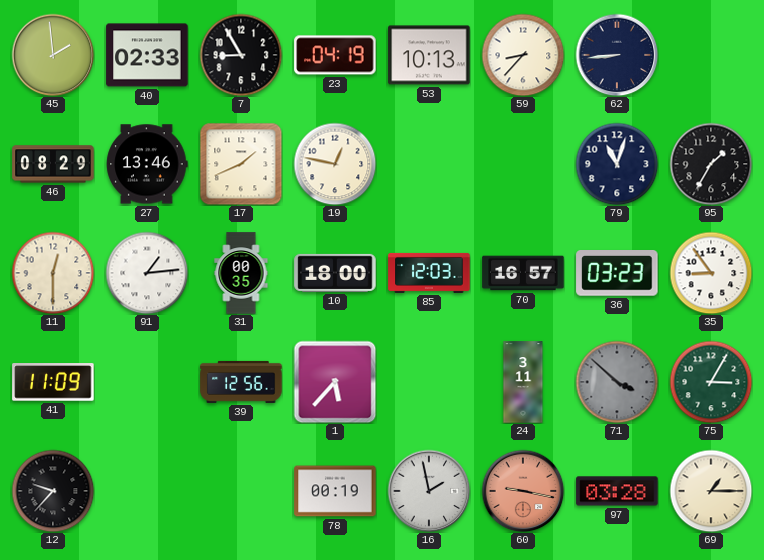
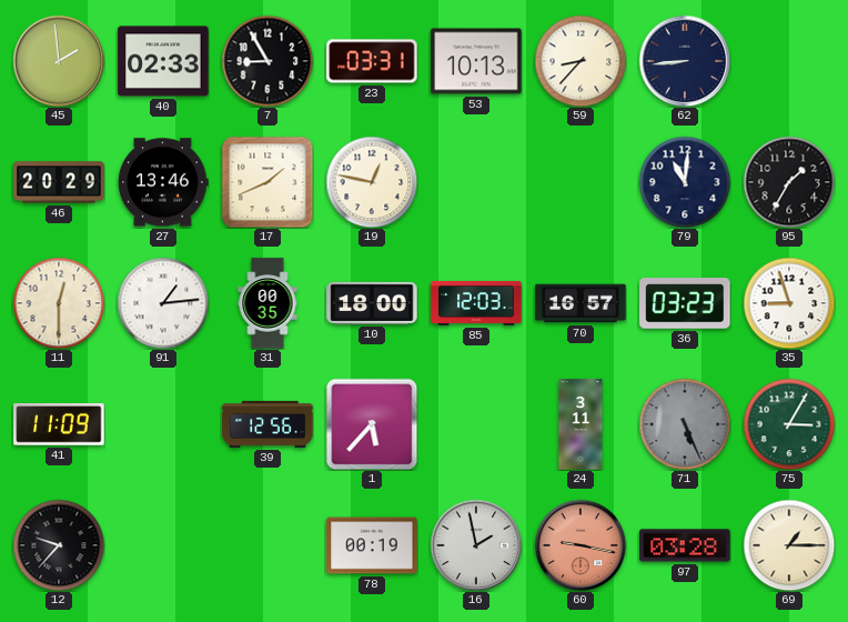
23: 04:19 -> 03:31
46: 08:29 -> 20:29
79: 11:03 -> 11:01
35: 8:54 -> 8:57
71: 3:52 -> 5:26
